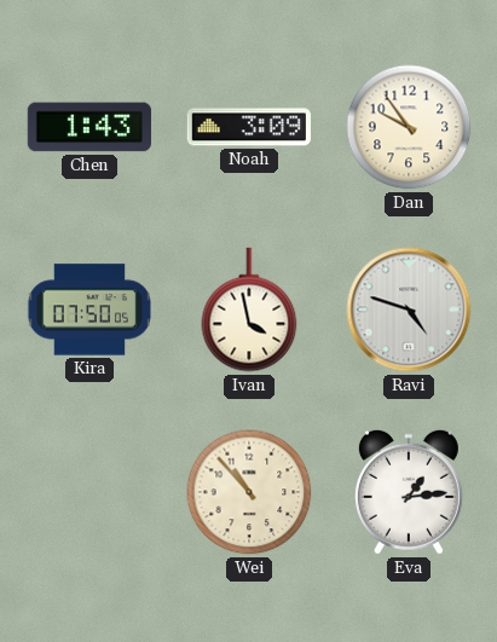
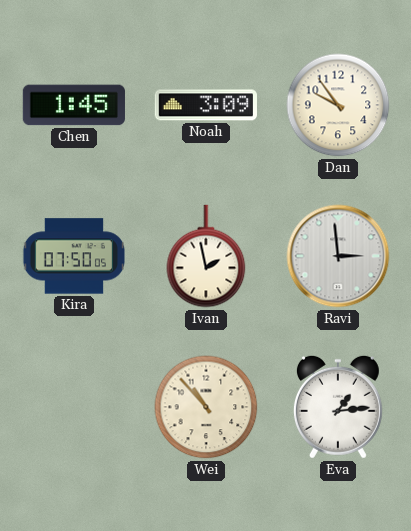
Chen: 1:43 -> 1:45
Ivan: 3:58 -> 1:58
Ravi: 4:48 -> 2:59
